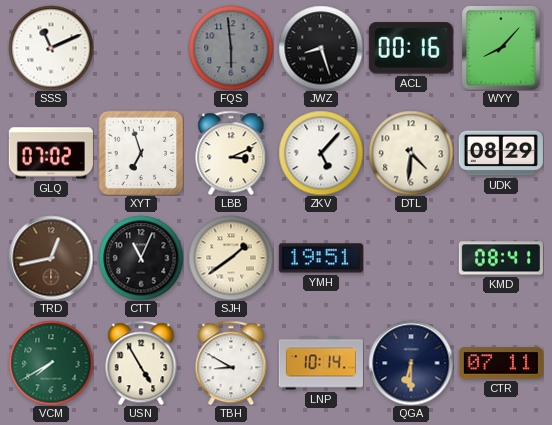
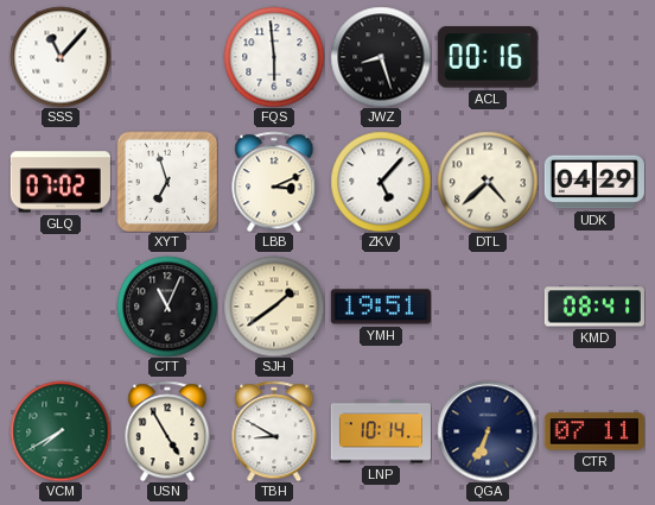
SSS: 11:11 -> 11:07
FQS dial: grey -> white
WYY: 8:07 -> none
DTL: 4:31 -> 4:38
UDK: 08:29 -> 04:29
TRD: 12:43 -> none
QGA: 6:30 -> 6:34
